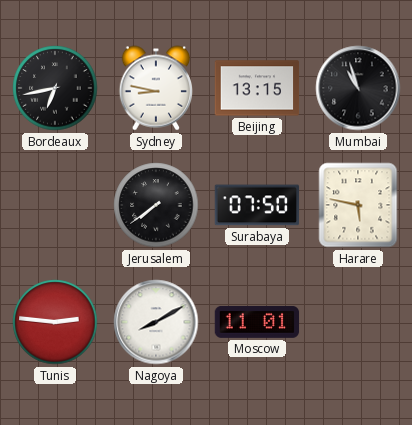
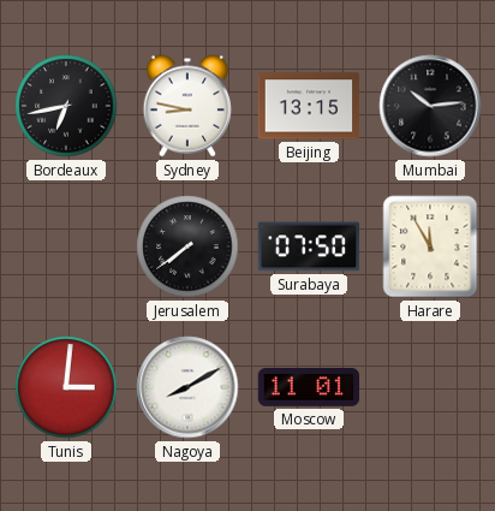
Mumbai: 10:57 -> 10:14
Harare: 5:47 -> 11:55
Tunis: 2:46 -> 3:01
